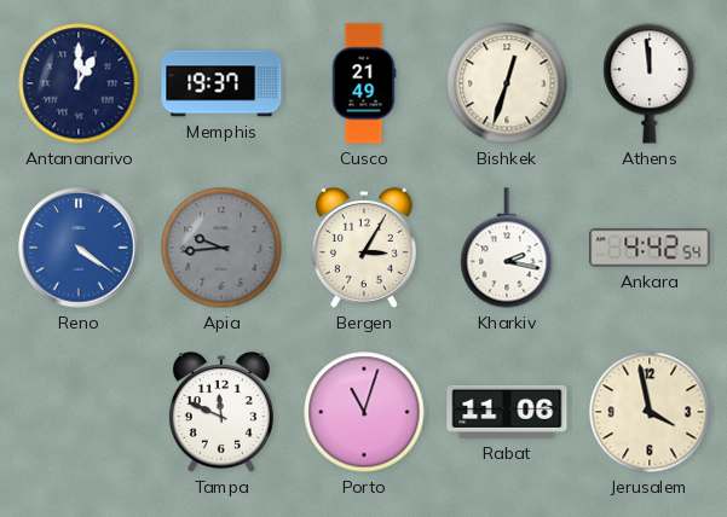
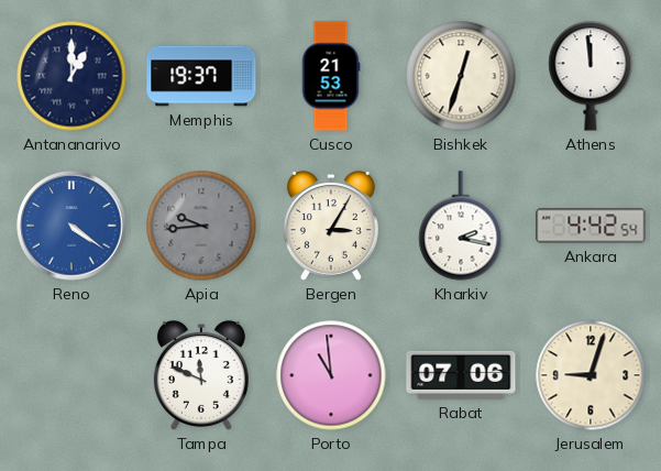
Cusco: 21:49 -> 21:53
Porto: 11:03 -> 10:59
Rabat: 11:06 -> 07:06
Jerusalem: 3:58 -> 9:03
